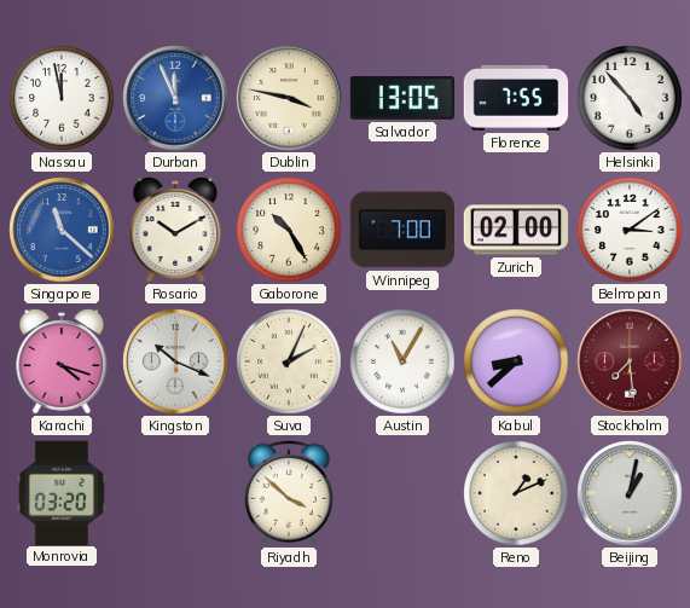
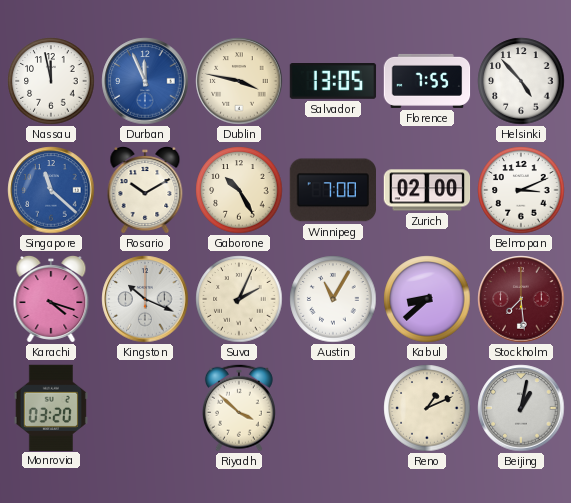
Belmopan: 3:09 -> 3:11
